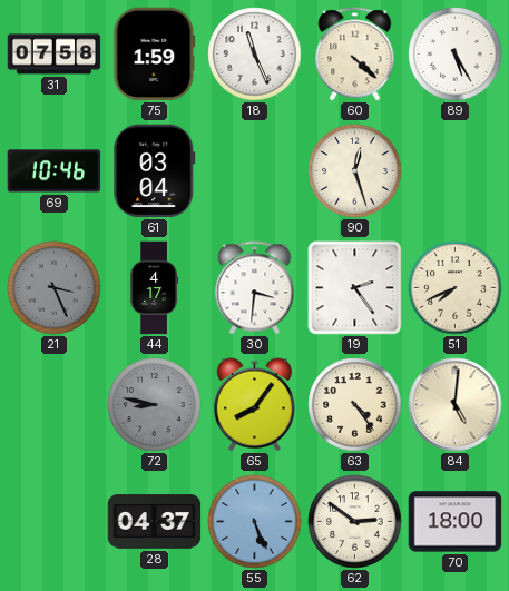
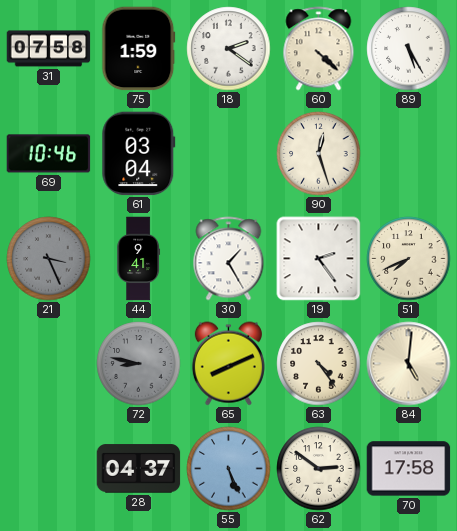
18: 11:26 -> 2:21
44: 4:17 -> 9:41
30: 3:31 -> 1:25
65: 8:06 -> 8:11
70: 18:00 -> 17:58
